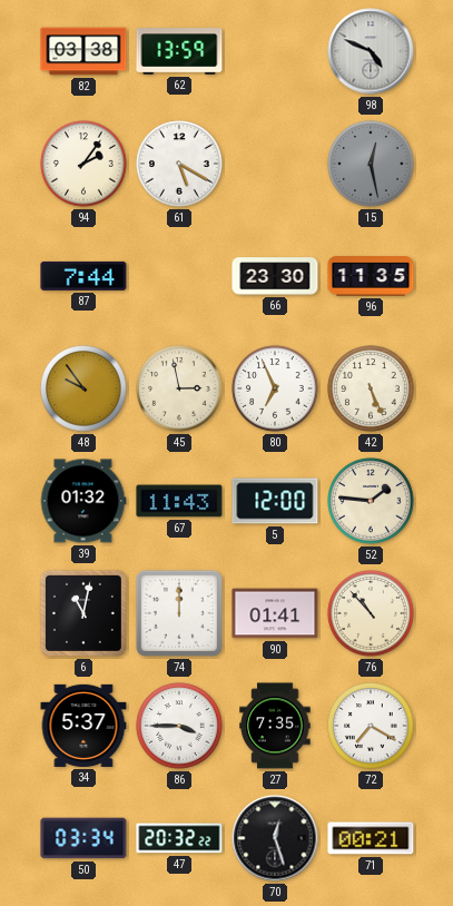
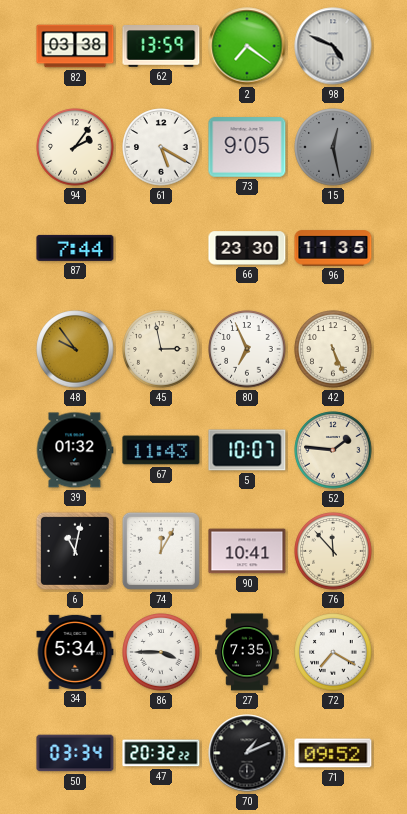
2: none -> 7:21
73: none -> 9:05
5: 12:00 -> 10:07
74: 12:00 -> 12:05
90: 01:41 -> 10:41
76: 10:53 -> 11:53
34: 5:37 -> 5:34
70: 12:27 -> 1:11
71: 00:21 -> 09:52
